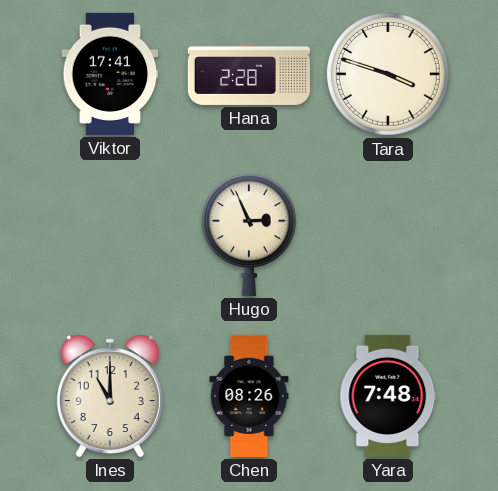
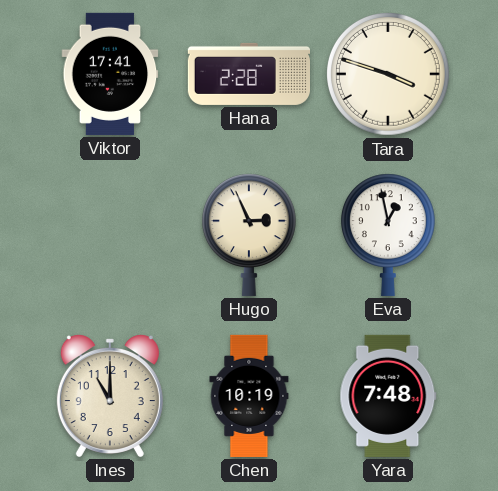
Eva: none -> 12:58
Chen: 08:26 -> 10:19
